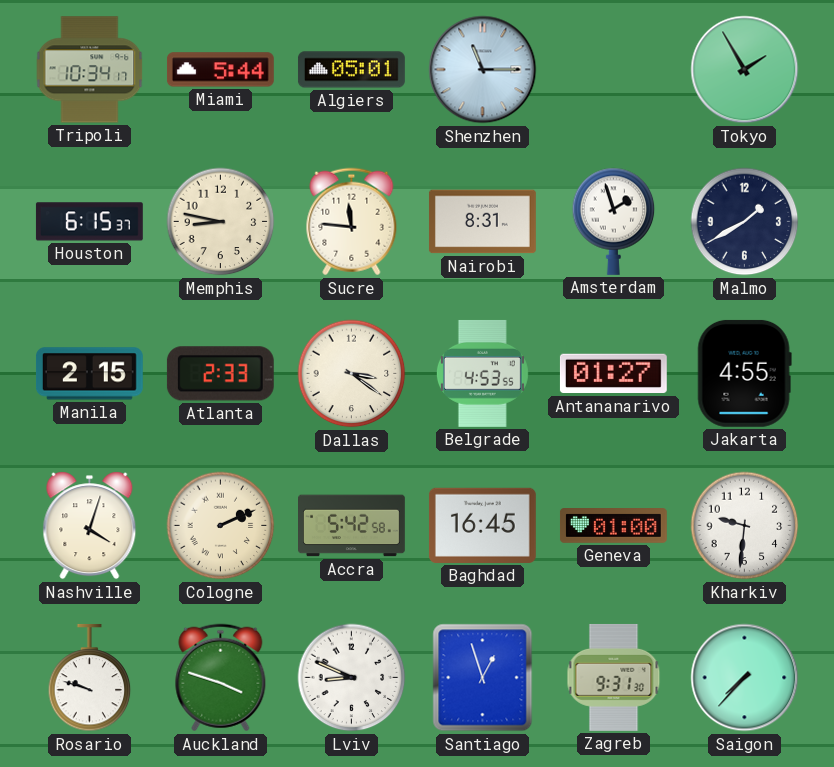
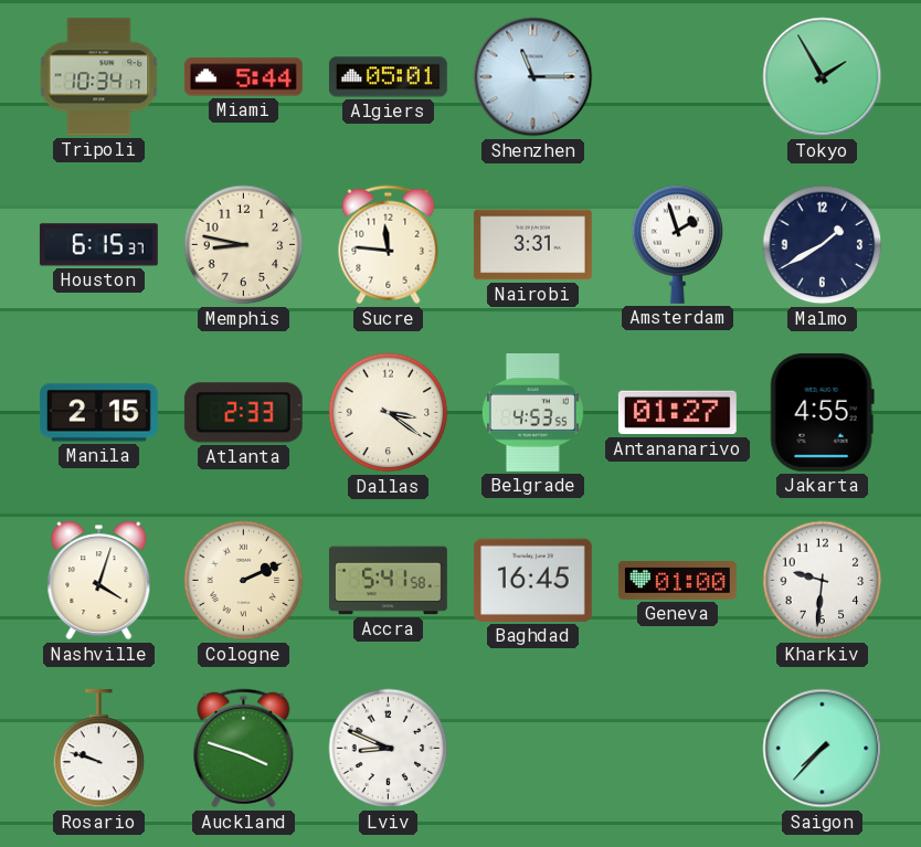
Nairobi: 8:31 -> 3:31
Accra: 5:42 -> 5:41
Santiago: 12:57 -> none
Zagreb: 9:31 -> none
